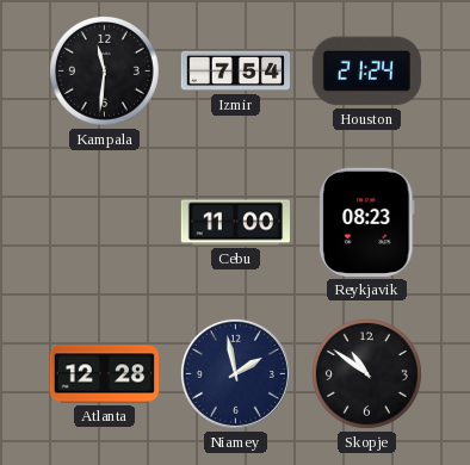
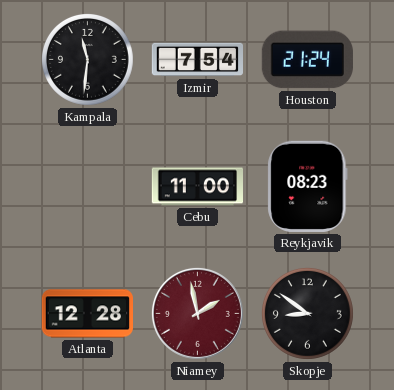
Niamey dial: navy -> burgundy
Skopje: 10:51 -> 8:51
